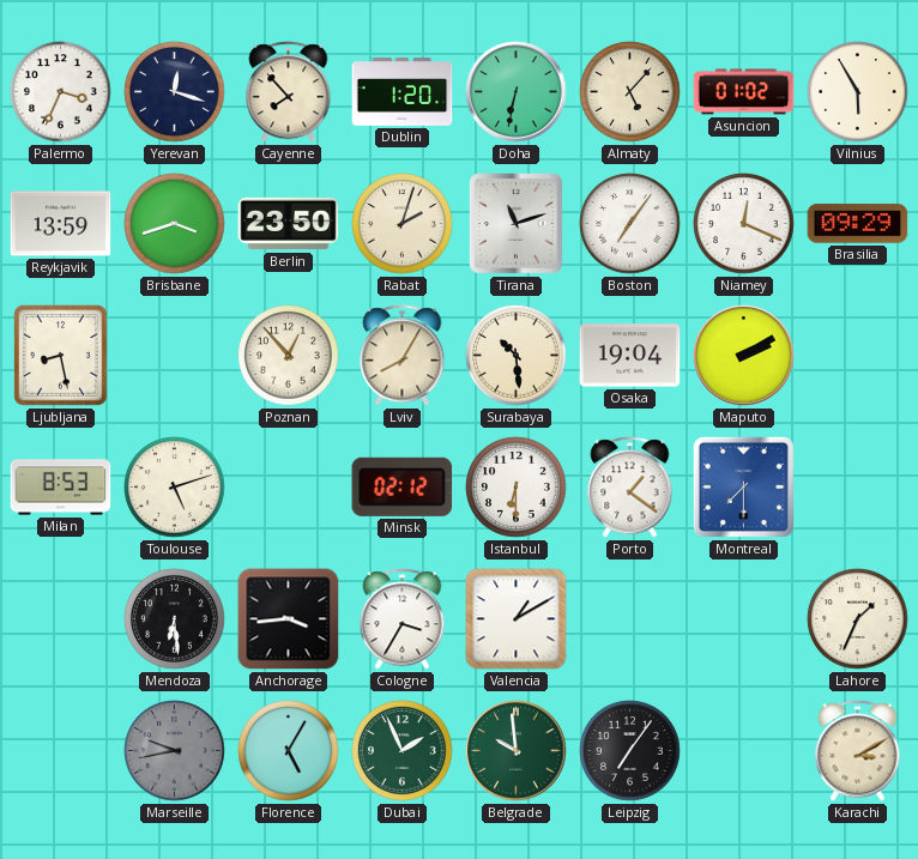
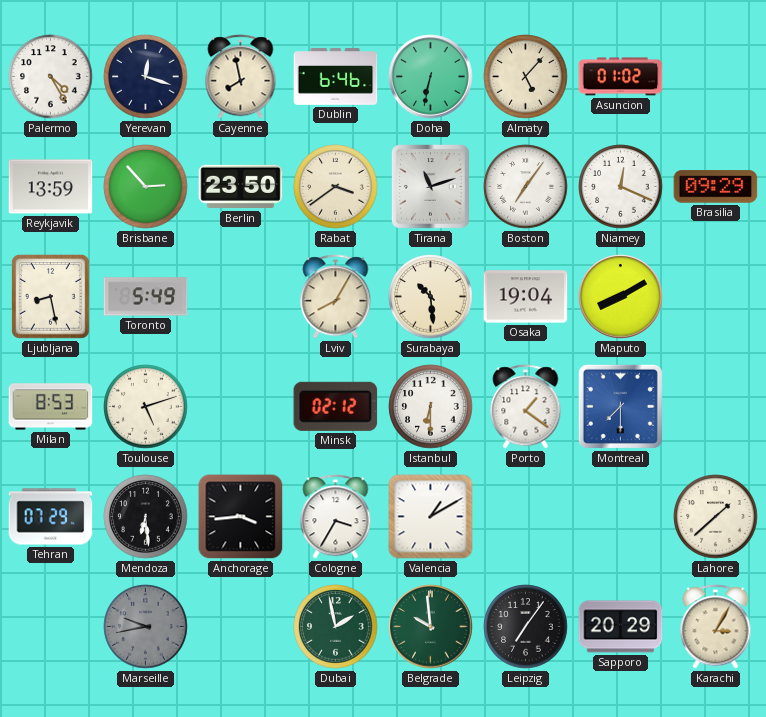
Palermo: 3:34 -> 4:25
Cayenne: 7:53 -> 7:58
Dublin: 1:20 -> 6:46
Vilnius: 5:55 -> none
Brisbane: 3:42 -> 2:53
Rabat: 2:03 -> 3:39
Toronto: none -> 5:49
Poznan: 12:53 -> none
Maputo: 2:10 -> 8:10
Tehran: none -> 07:29
Lahore: 1:34 -> 1:38
Florence: 5:05 -> none
Dubai: 1:56 -> 1:58
Sapporo: none -> 20:29
Karachi: 3:10 -> 3:05
